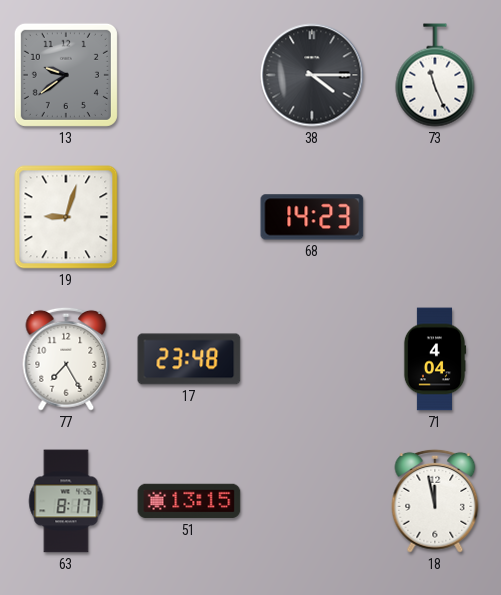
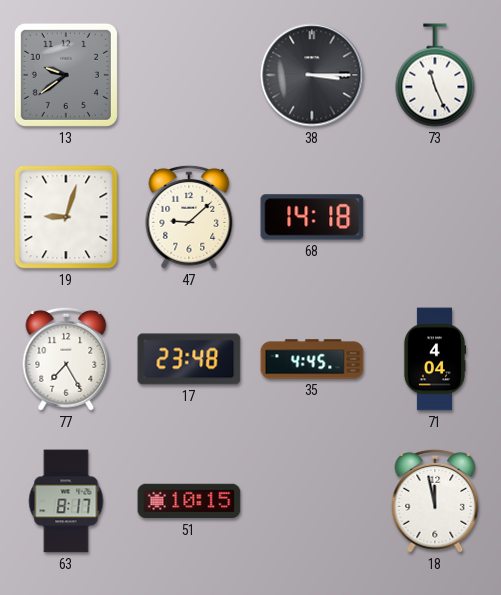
38: 4:15 -> 3:15
47: none -> 9:08
68: 14:23 -> 14:18
35: none -> 4:45
51: 13:15 -> 10:15
